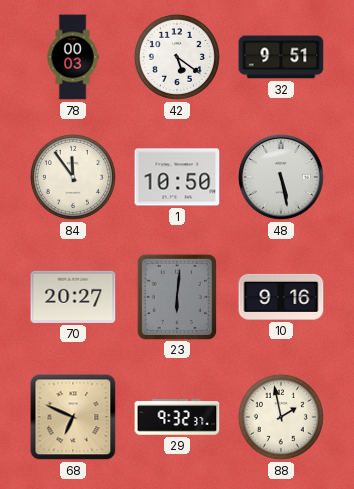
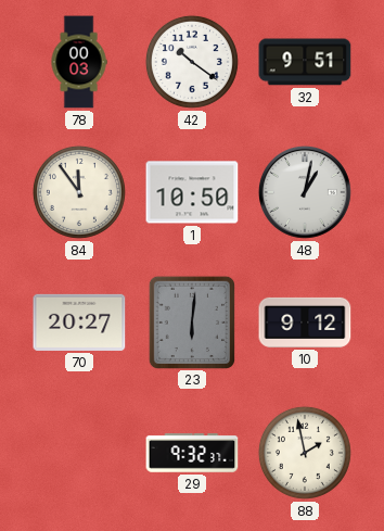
42: 5:21 -> 10:21
48: 5:28 -> 1:02
10: 9:16 -> 9:12
68: 6:49 -> none
